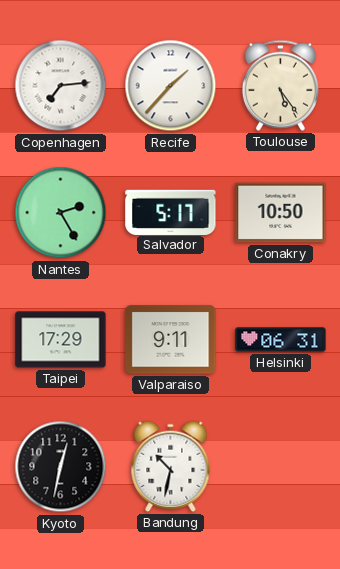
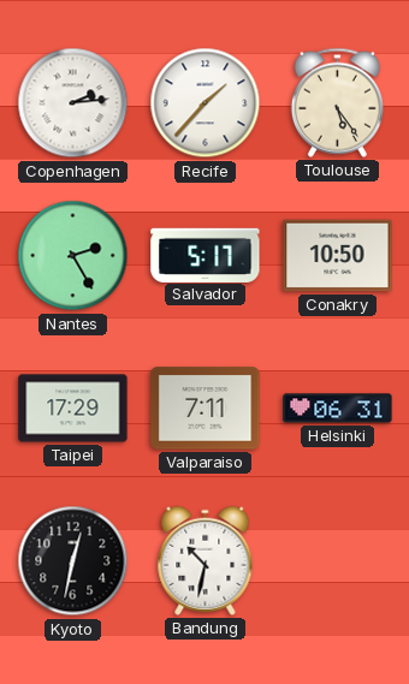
Copenhagen: 7:14 -> 2:14
Valparaiso: 9:11 -> 7:11
